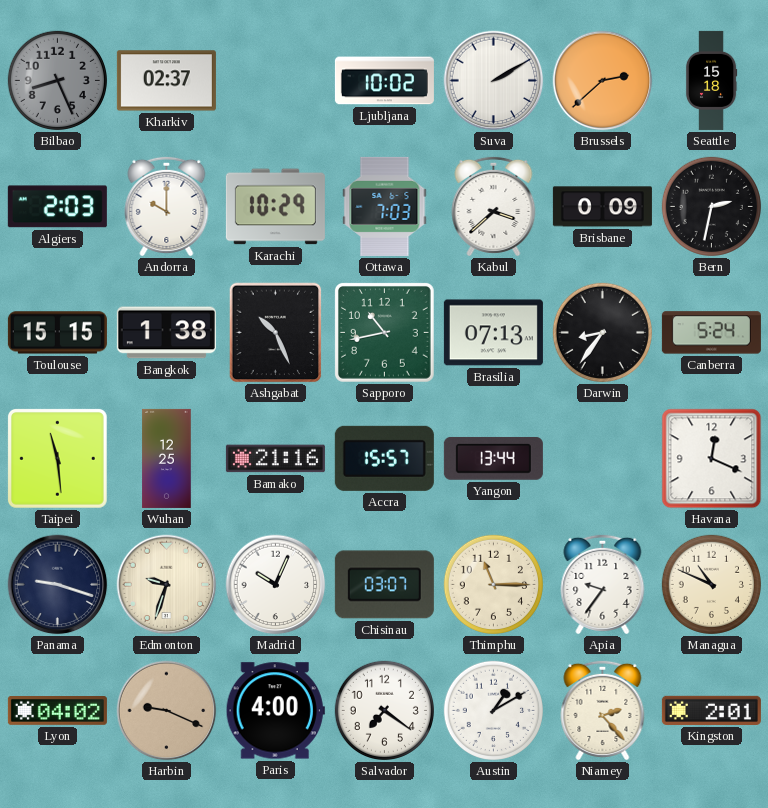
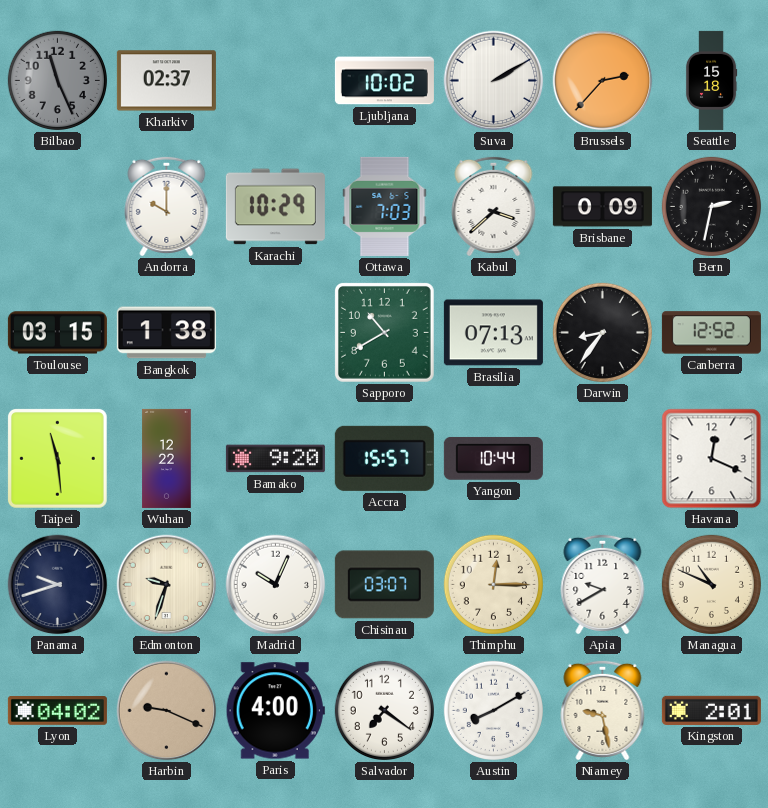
Bilbao: 8:26 -> 11:26
Brussels: 2:38 -> 2:37
Algiers: 2:03 -> none
Toulouse: 15:15 -> 03:15
Ashgabat: 10:26 -> none
Sapporo: 10:43 -> 10:40
Canberra: 5:24 -> 12:52
Wuhan: 12:25 -> 12:22
Bamako: 21:16 -> 9:20
Yangon: 13:44 -> 10:44
Panama: 9:18 -> 9:42
Thimphu: 11:15 -> 12:15
Apia: 9:36 -> 9:40
Austin: 1:10 -> 8:10
Niamey: 2:23 -> 9:28
